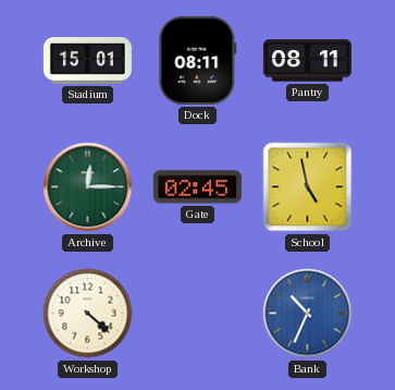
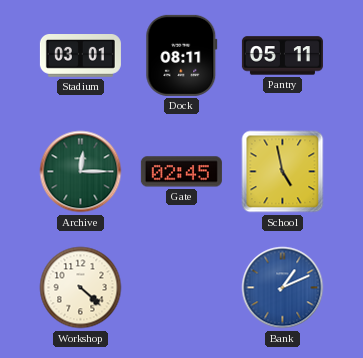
Stadium: 15:01 -> 03:01
Pantry: 08:11 -> 05:11
Bank: 10:34 -> 1:11
